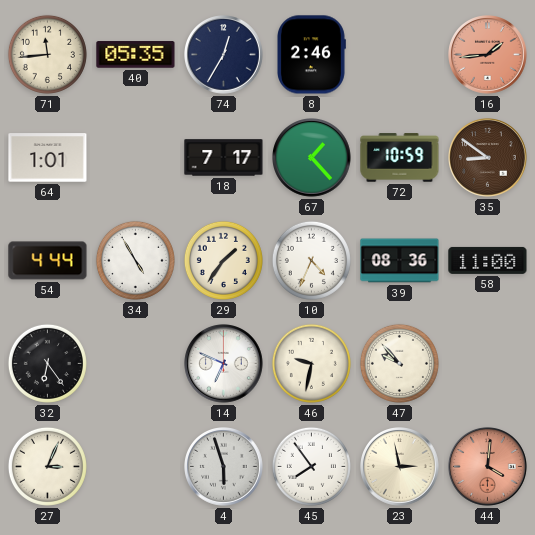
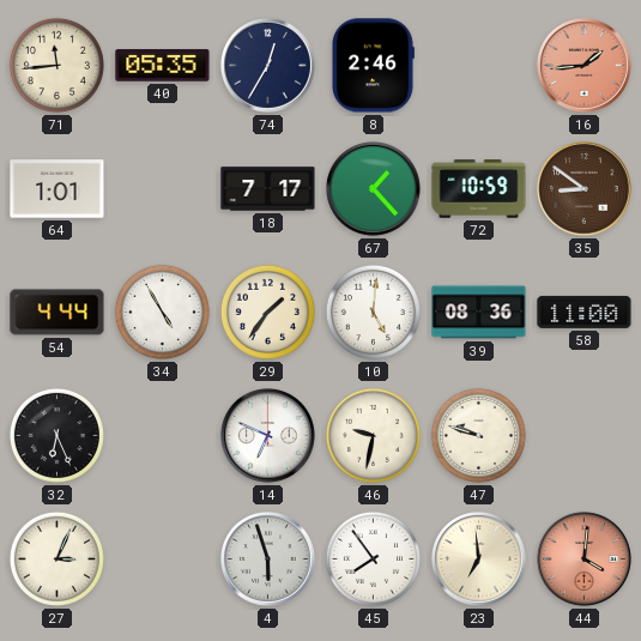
10: 4:34 -> 5:01
32: 6:24 -> 6:26
47: 9:53 -> 9:48
23: 2:58 -> 6:59
